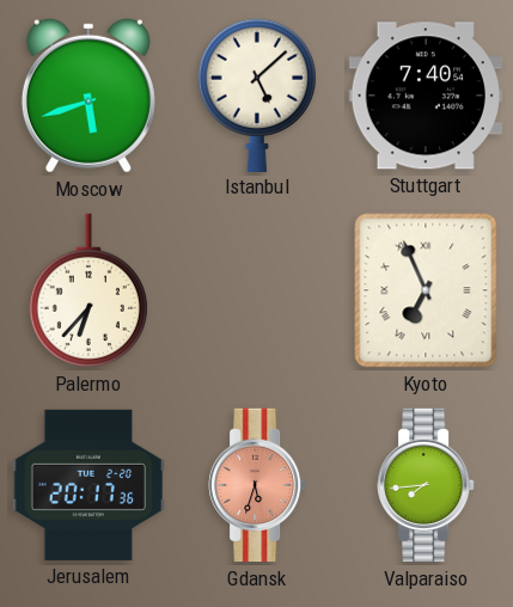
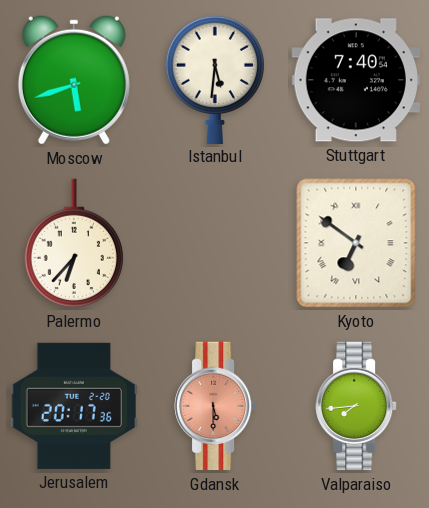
Istanbul: 5:08 -> 5:31
Kyoto: 6:56 -> 6:51
Gdansk: 5:33 -> 5:30
